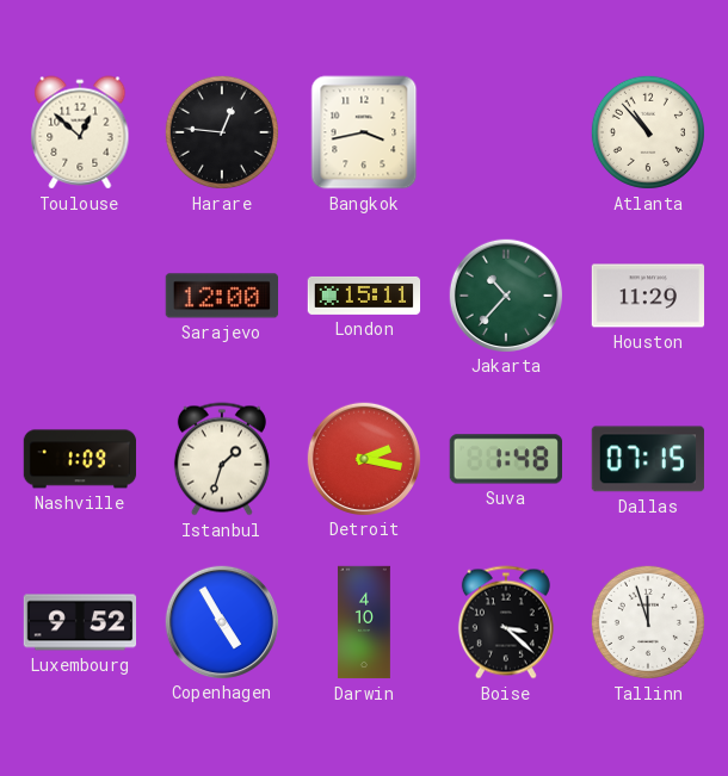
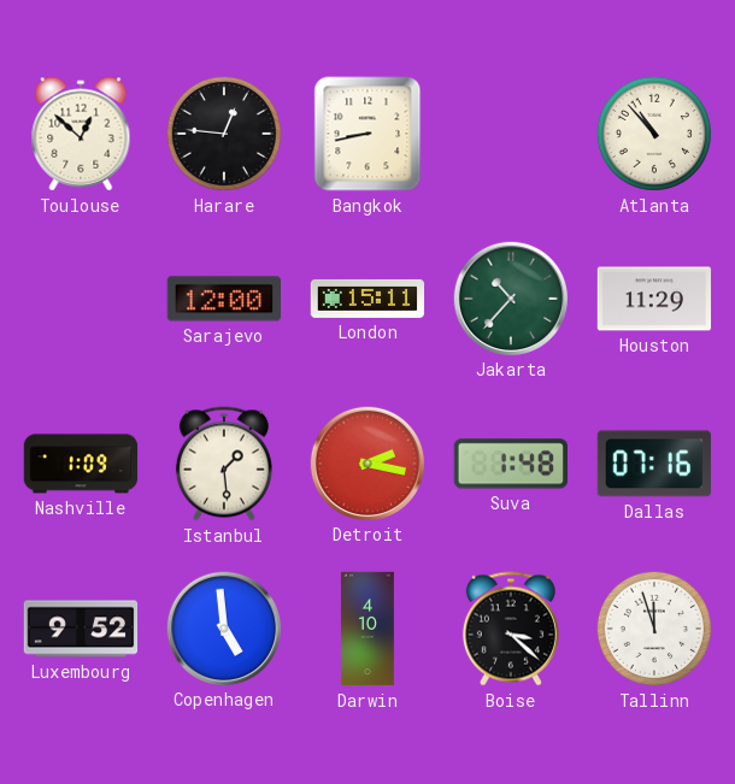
Bangkok: 3:43 -> 8:43
Istanbul: 1:33 -> 1:29
Dallas: 07:15 -> 07:16
Copenhagen: 4:55 -> 4:59
